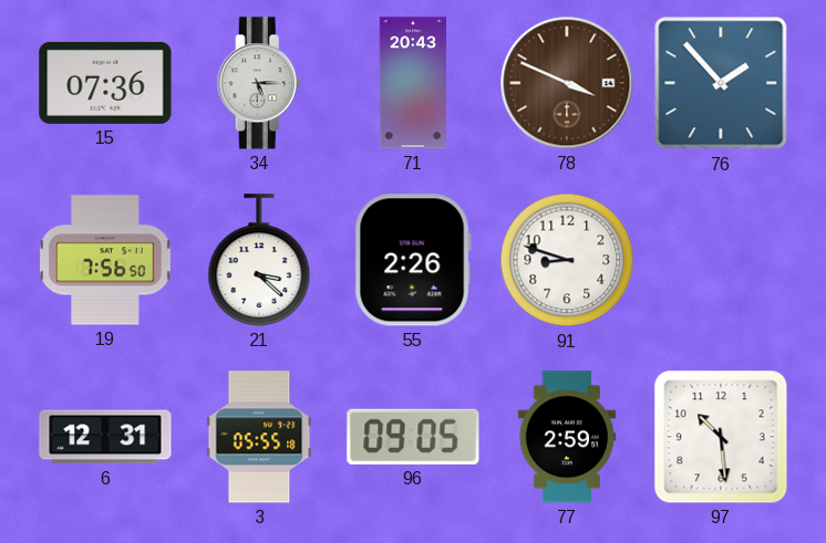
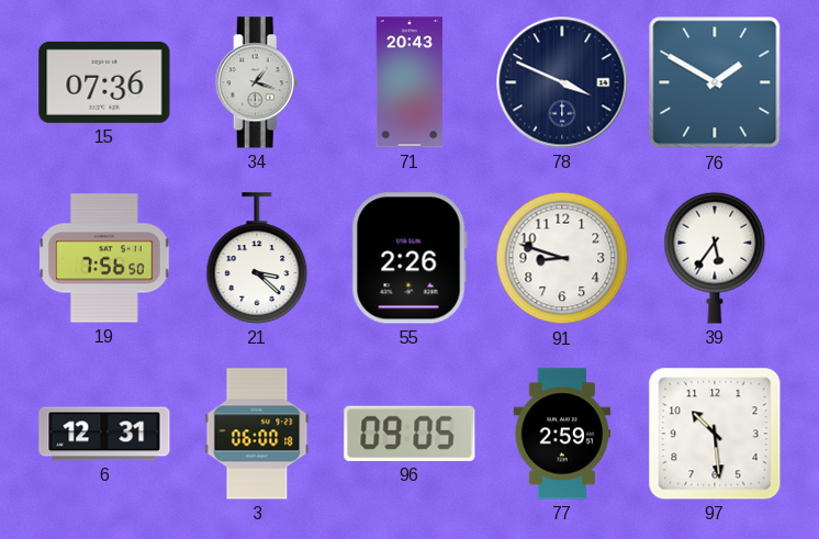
34: 5:15 -> 1:18
78 dial: brown -> navy
76: 1:53 -> 1:50
39: none -> 5:36
3: 05:55 -> 06:00
